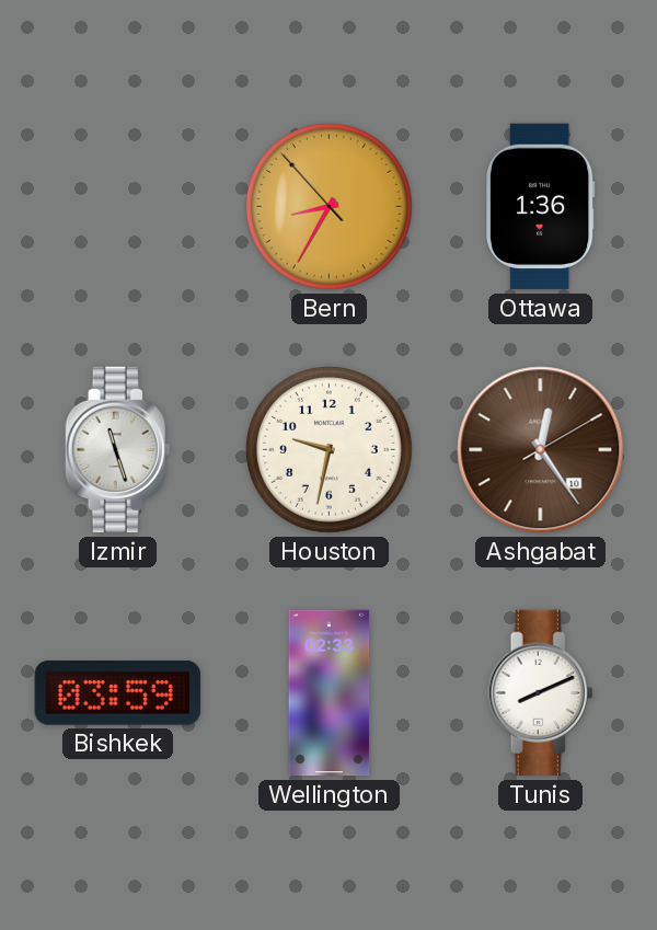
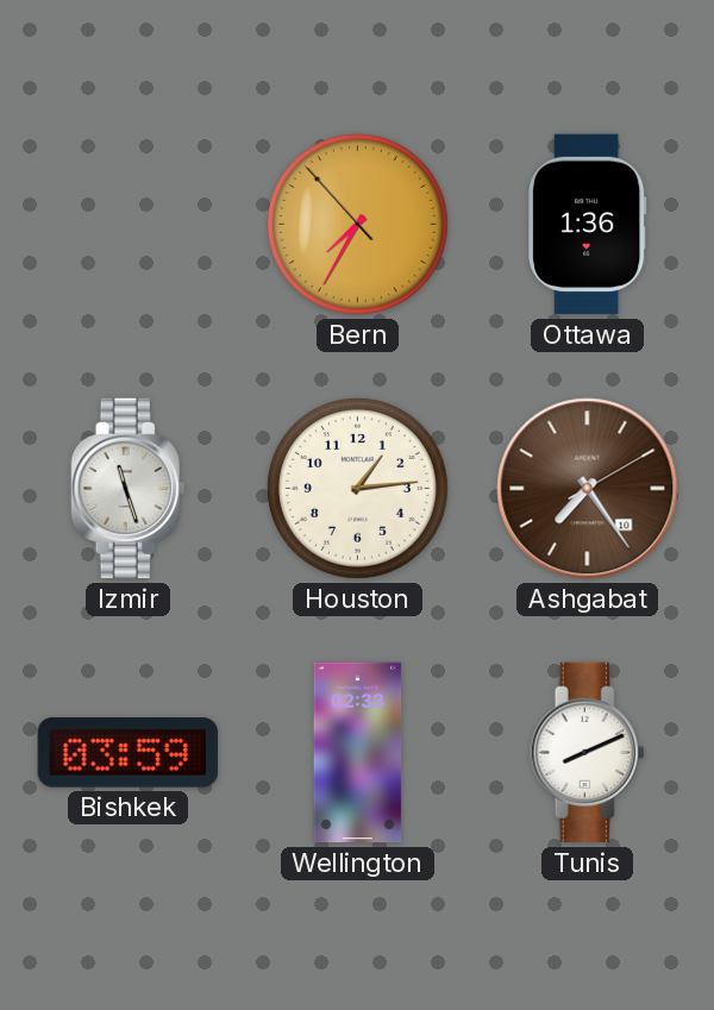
Bern: 8:34 -> 7:34
Houston: 9:32 -> 1:14
Ashgabat: 12:24 -> 7:24
